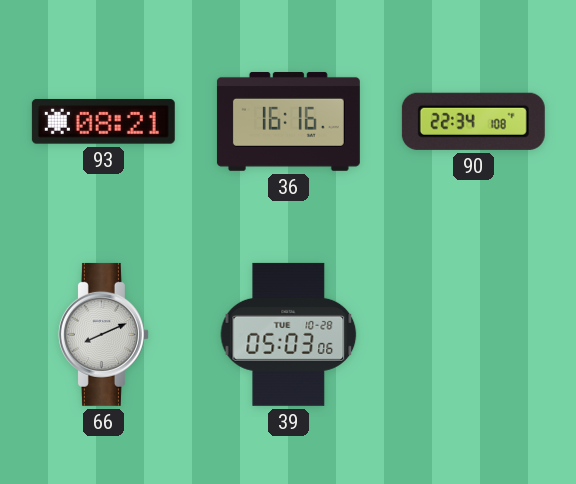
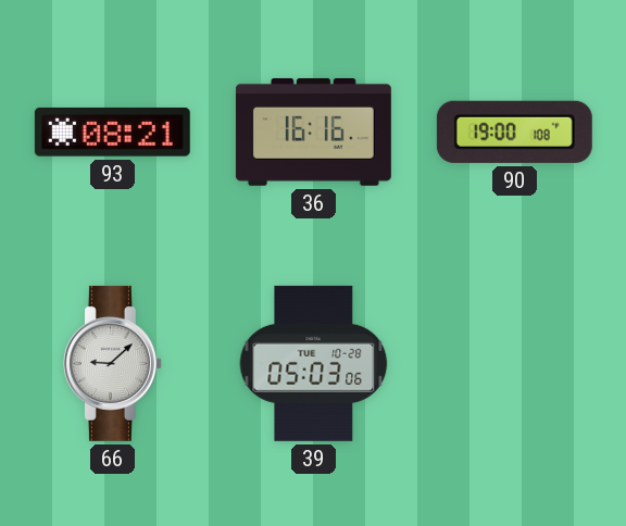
90: 22:34 -> 19:00
66: 8:11 -> 9:08
